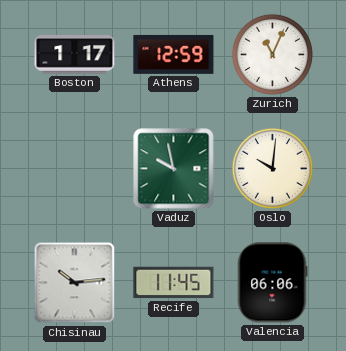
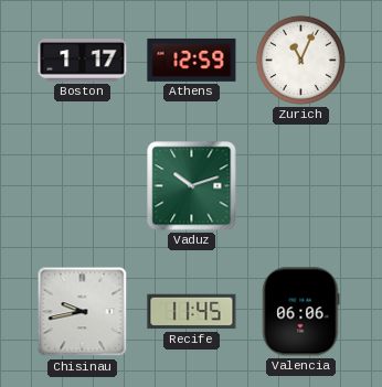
Vaduz: 9:58 -> 10:12
Oslo: 10:01 -> none
Chisinau: 10:14 -> 9:43
